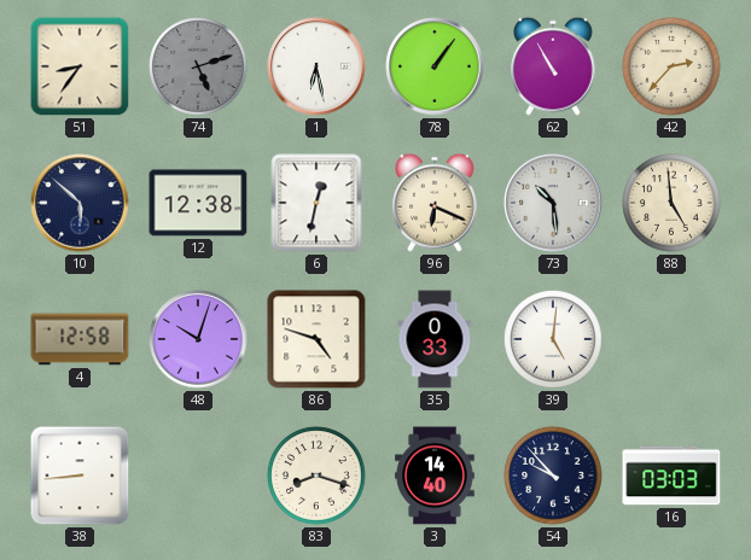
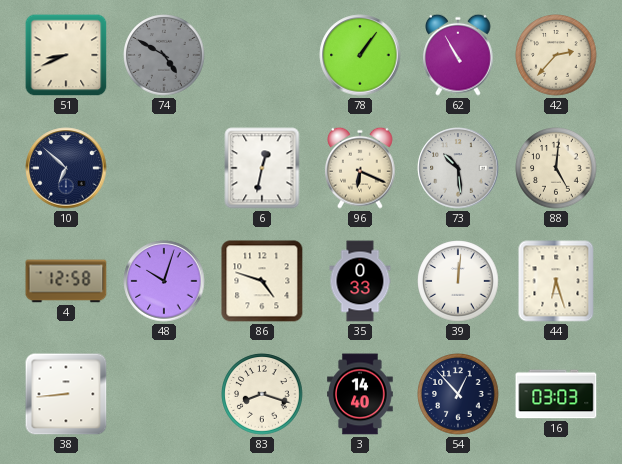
51: 8:36 -> 8:41
74: 5:12 -> 4:50
1: 6:28 -> none
10: 5:52 -> 6:52
12: 12:38 -> none
88: 4:59 -> 5:01
39: 5:01 -> 12:01
44: none -> 6:27
54: 9:53 -> 12:53
